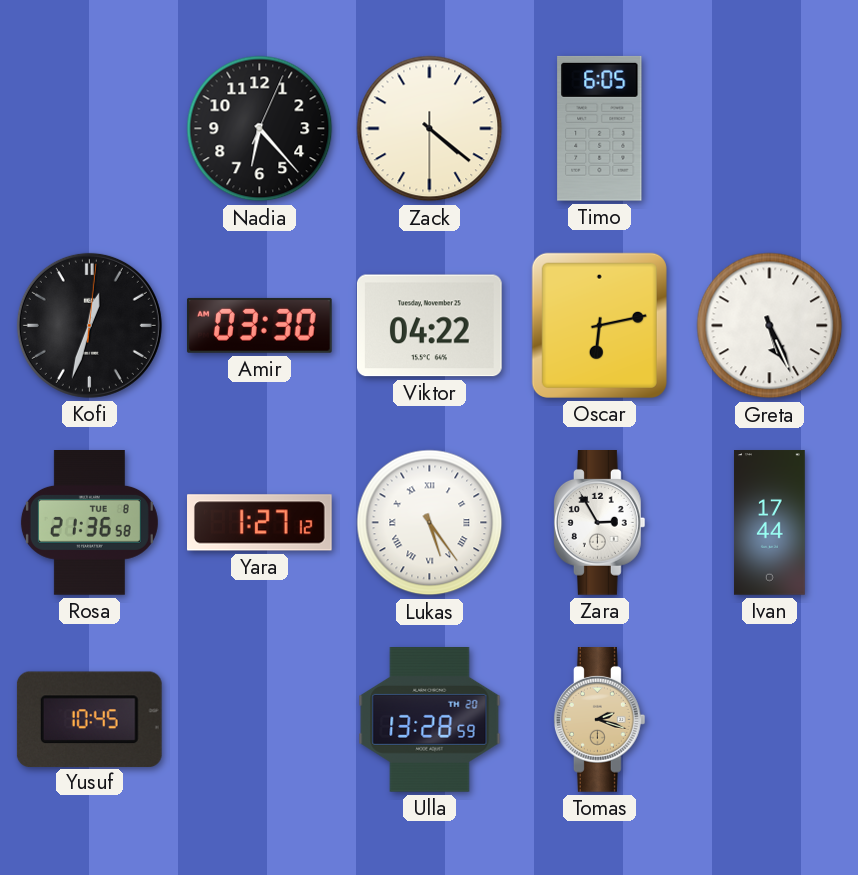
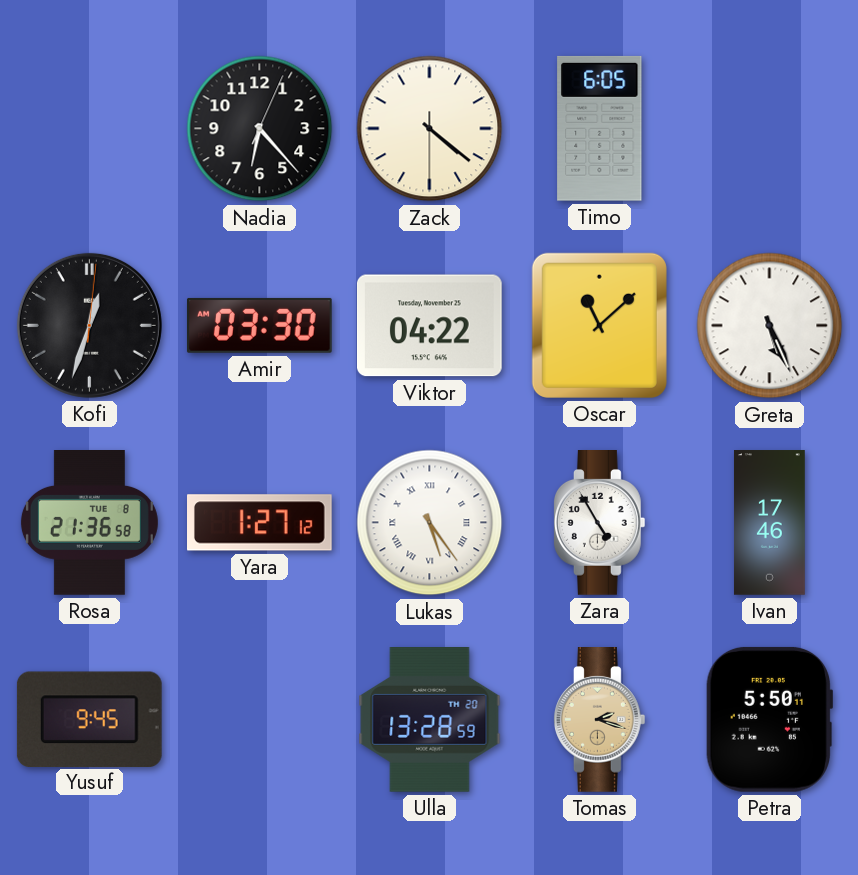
Oscar: 6:13 -> 11:08
Zara: 2:55 -> 4:55
Ivan: 17:44 -> 17:46
Yusuf: 10:45 -> 9:45
Petra: none -> 5:50
